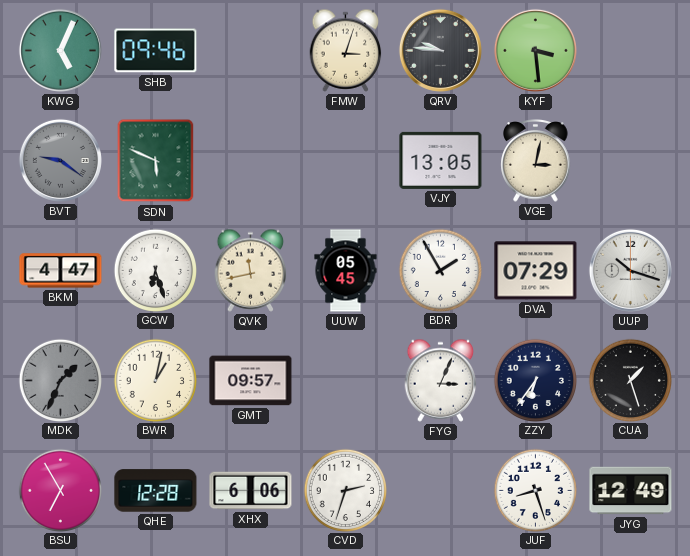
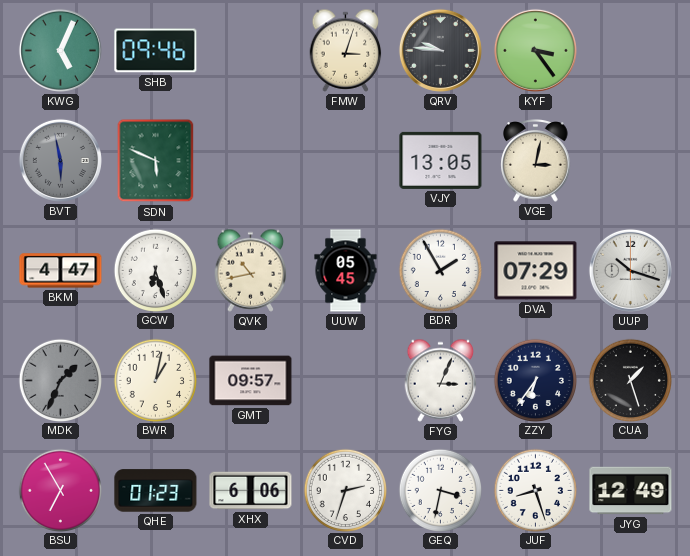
KYF: 3:29 -> 3:24
BVT: 9:21 -> 5:58
QVK: 11:43 -> 10:43
QHE: 12:28 -> 01:23
GEQ: none -> 3:32
